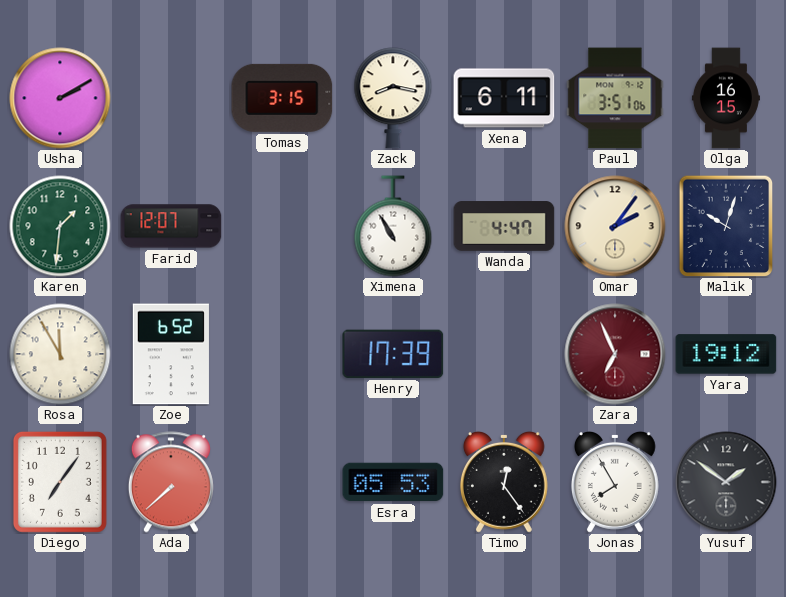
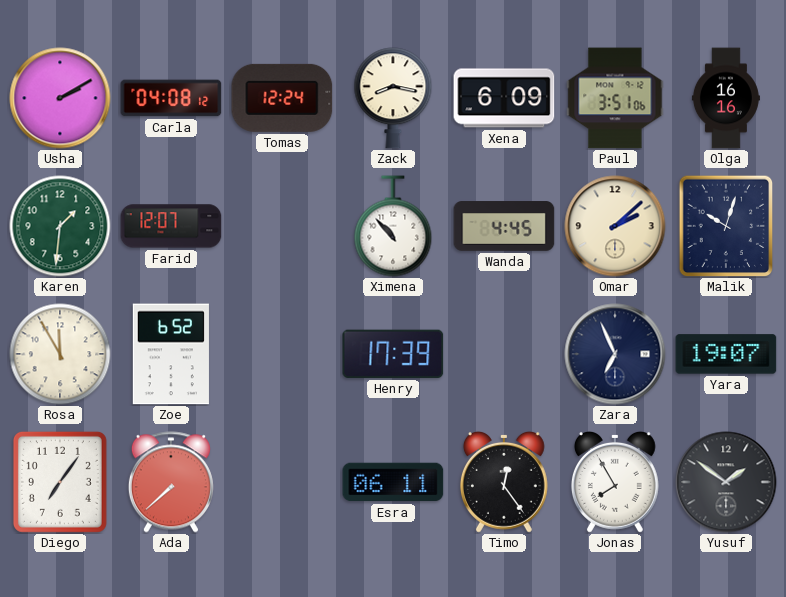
Carla: none -> 04:08
Tomas: 3:15 -> 12:24
Xena: 6:11 -> 6:09
Olga: 16:15 -> 16:16
Ximena: 10:55 -> 10:53
Wanda: 4:47 -> 4:45
Omar: 2:06 -> 2:08
Zara dial: burgundy -> navy
Yara: 19:12 -> 19:07
Esra: 05:53 -> 06:11
